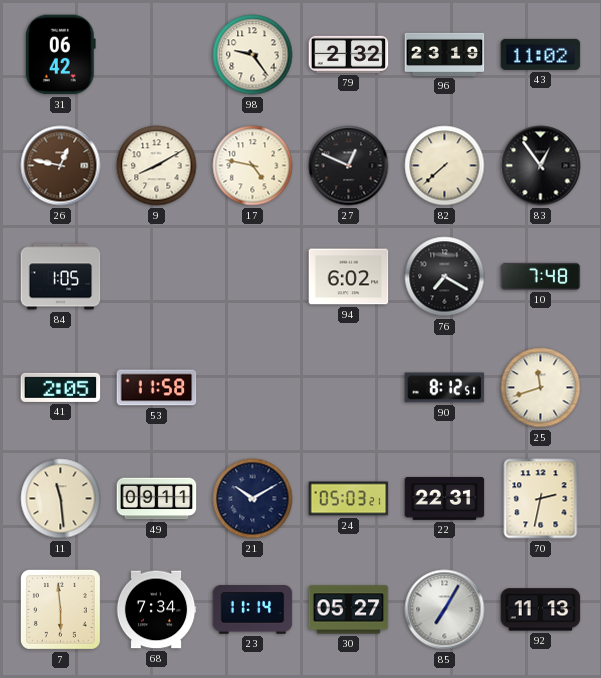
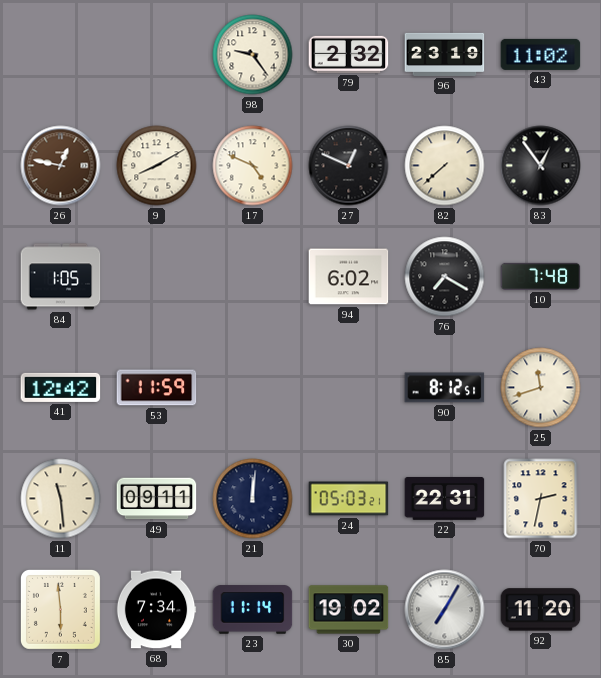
31: 06:42 -> none
17: 4:47 -> 4:49
41: 2:05 -> 12:42
53: 11:58 -> 11:59
21: 10:10 -> 12:01
30: 05:27 -> 19:02
92: 11:13 -> 11:20
